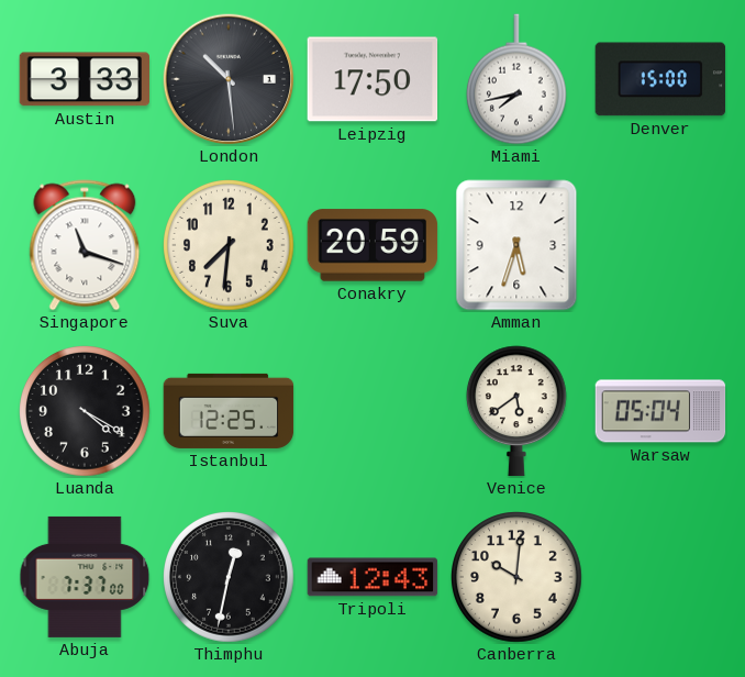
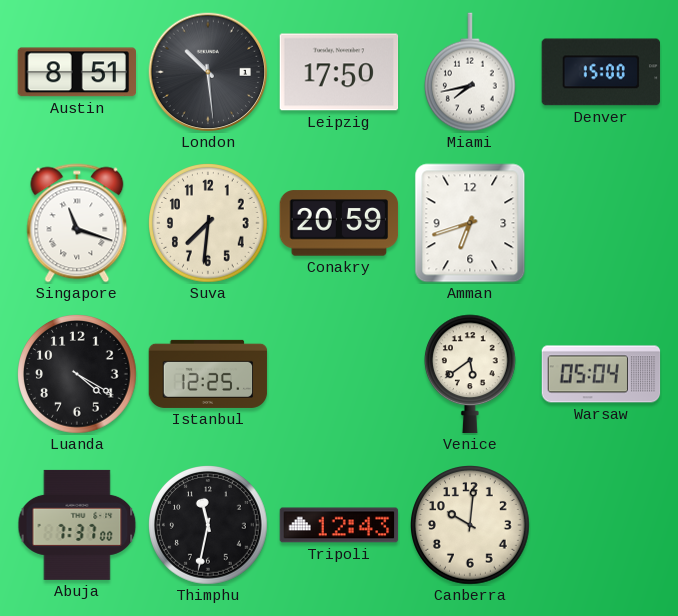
Austin: 3:33 -> 8:51
Amman: 5:33 -> 6:42
Thimphu: 12:32 -> 11:32
